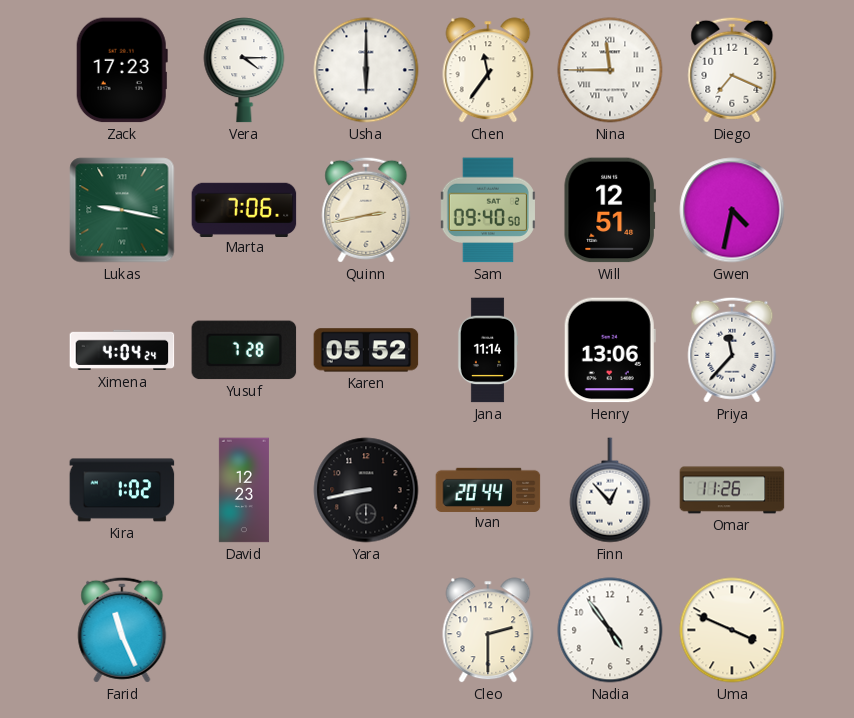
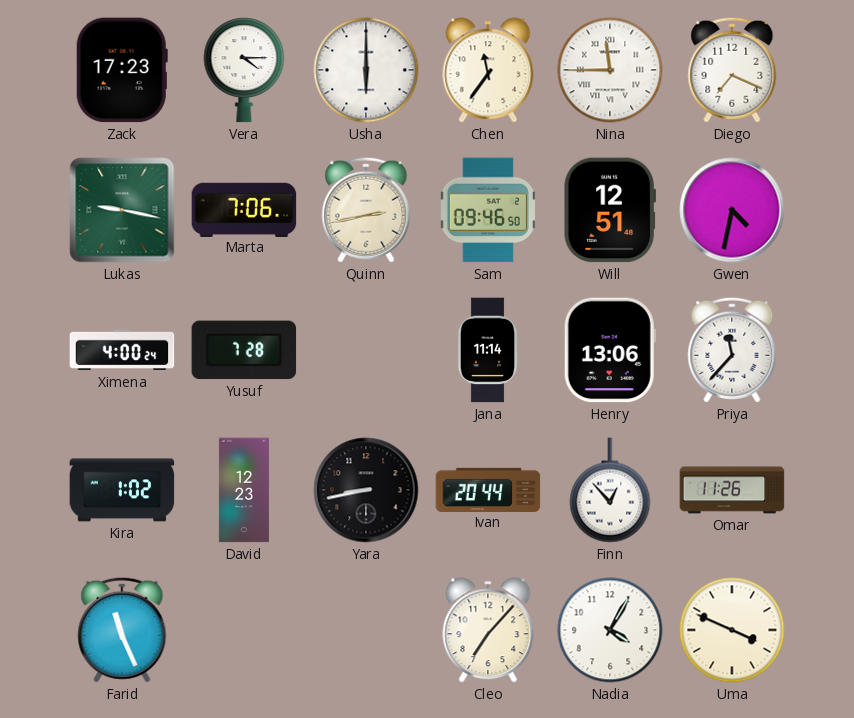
Sam: 09:40 -> 09:46
Ximena: 4:04 -> 4:00
Karen: 05:52 -> none
Cleo: 2:30 -> 7:07
Nadia: 4:54 -> 4:05
